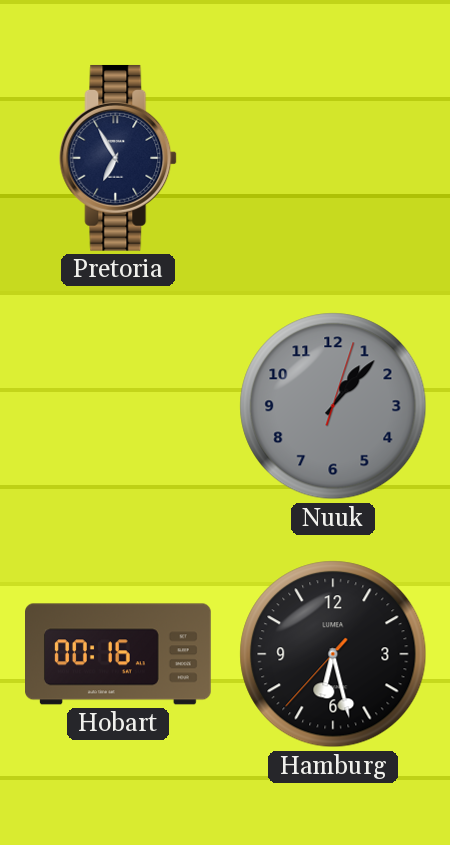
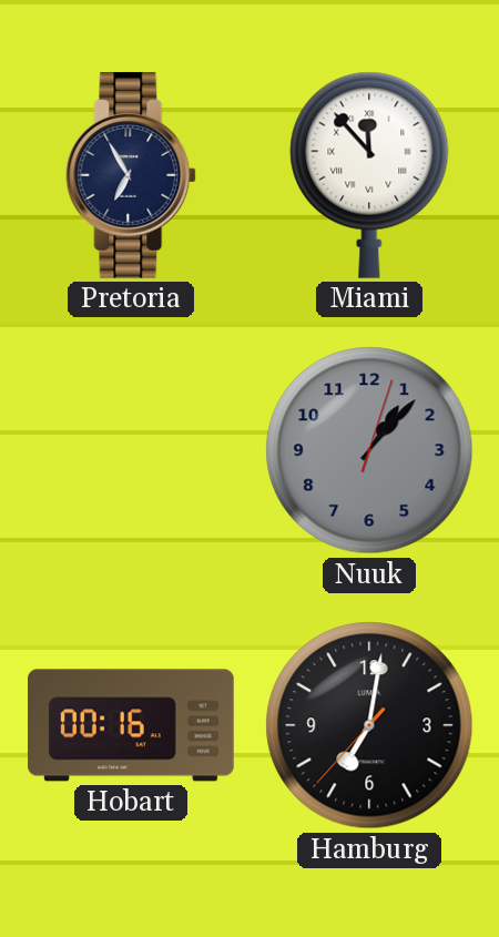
Miami: none -> 11:53
Hamburg: 6:27 -> 7:01
